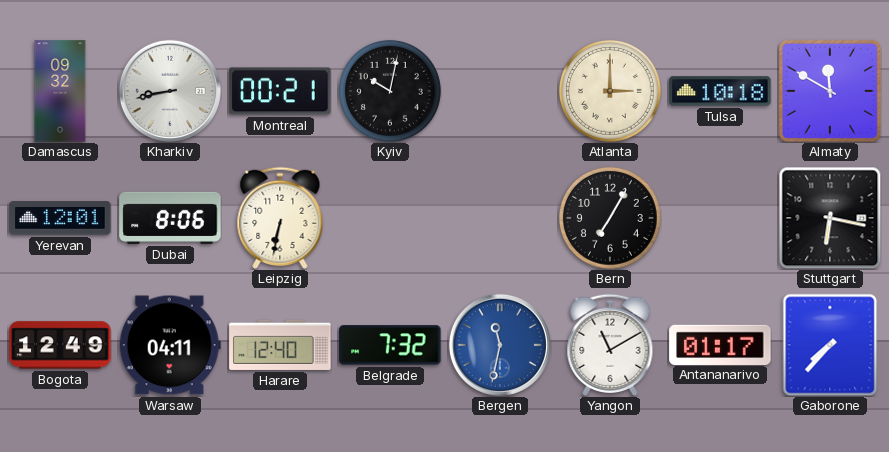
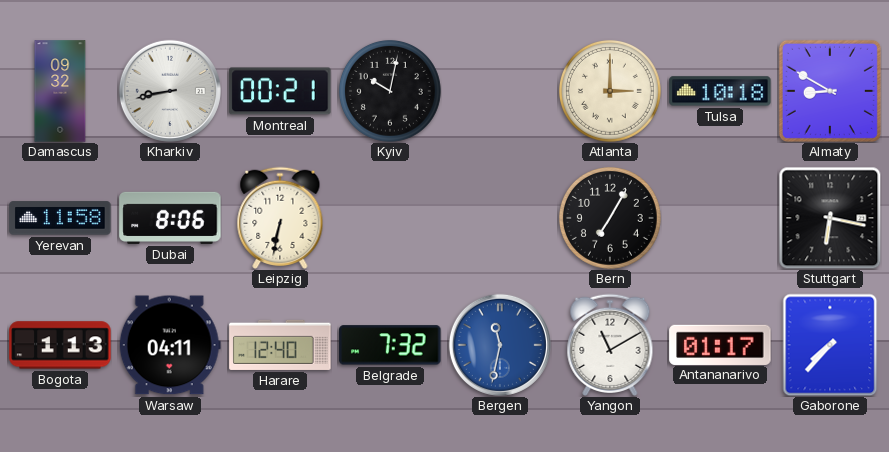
Almaty: 11:50 -> 8:50
Yerevan: 12:01 -> 11:58
Bogota: 12:49 -> 1:13
